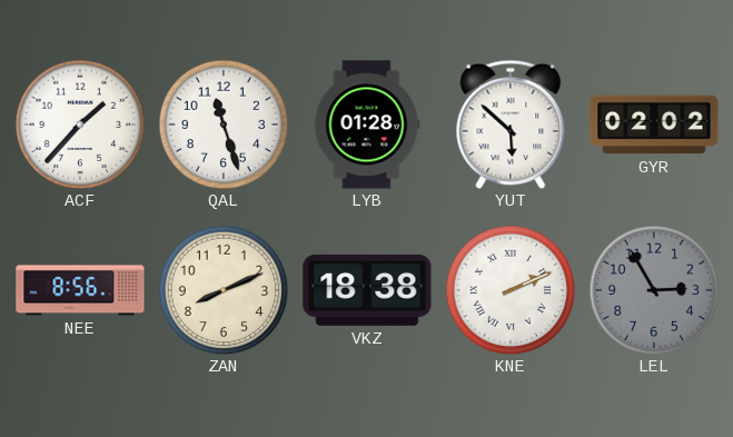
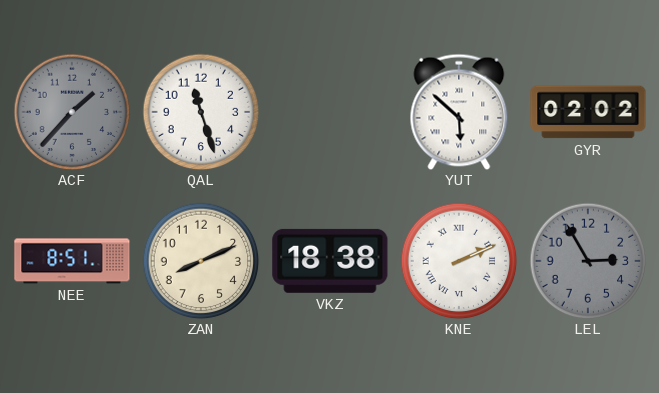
ACF dial: white -> grey
LYB: 01:28 -> none
NEE: 8:56 -> 8:51
